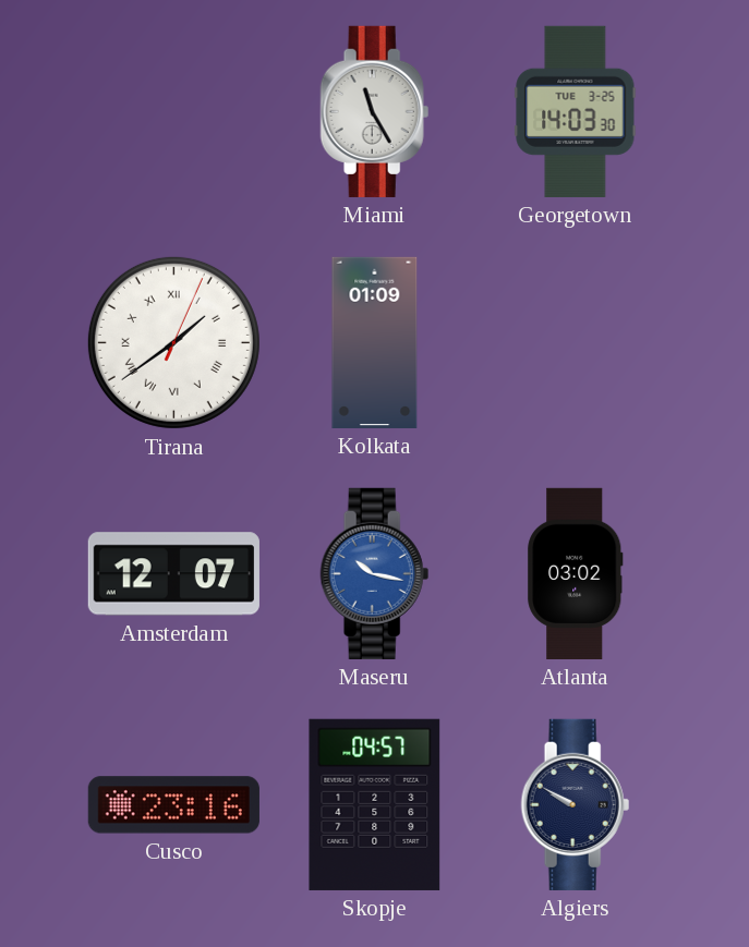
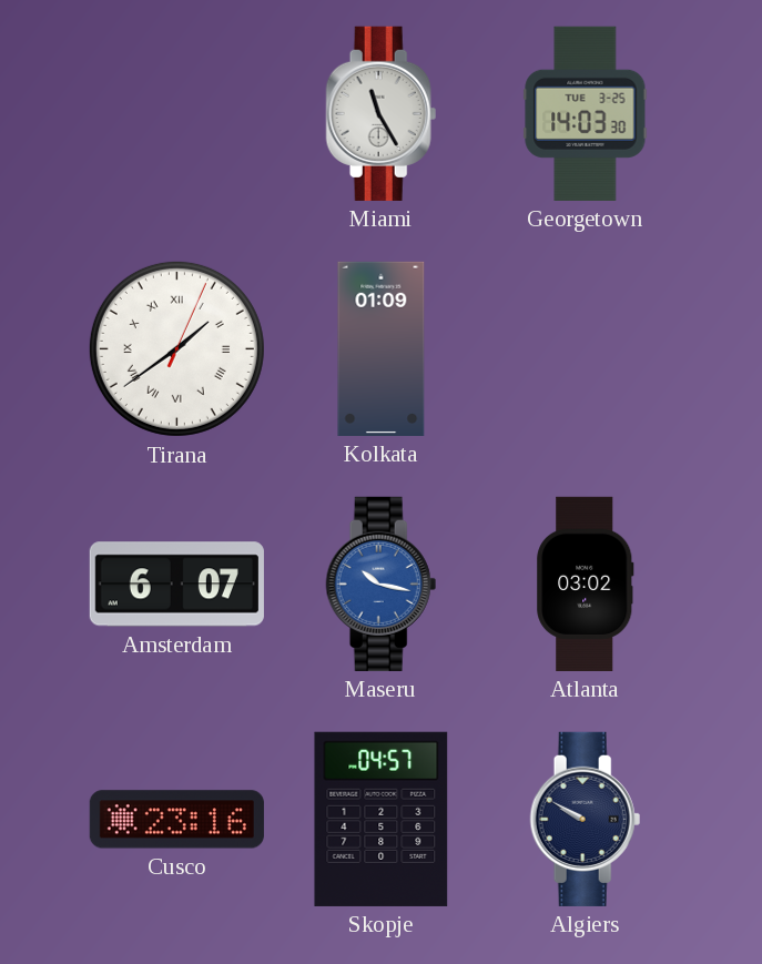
Amsterdam: 12:07 -> 6:07
